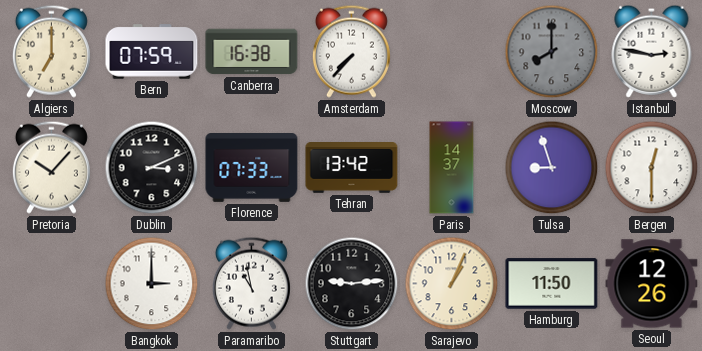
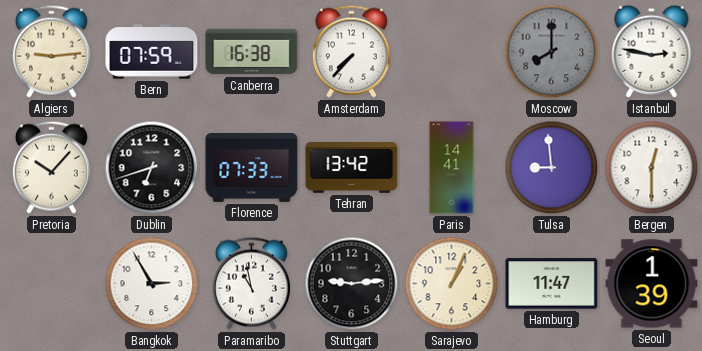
Algiers: 7:00 -> 9:14
Dublin: 3:11 -> 6:42
Paris: 14:37 -> 14:41
Tulsa: 8:57 -> 8:59
Bangkok: 3:00 -> 2:55
Hamburg: 11:50 -> 11:47
Seoul: 12:26 -> 1:39
